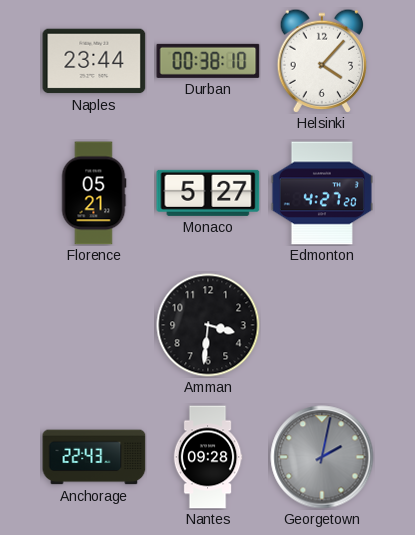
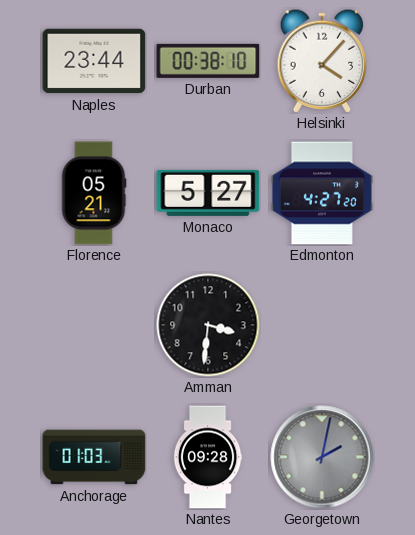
Anchorage: 22:43 -> 01:03
